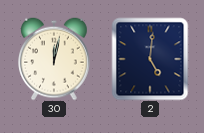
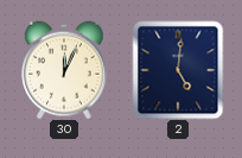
30: 12:02 -> 12:04
